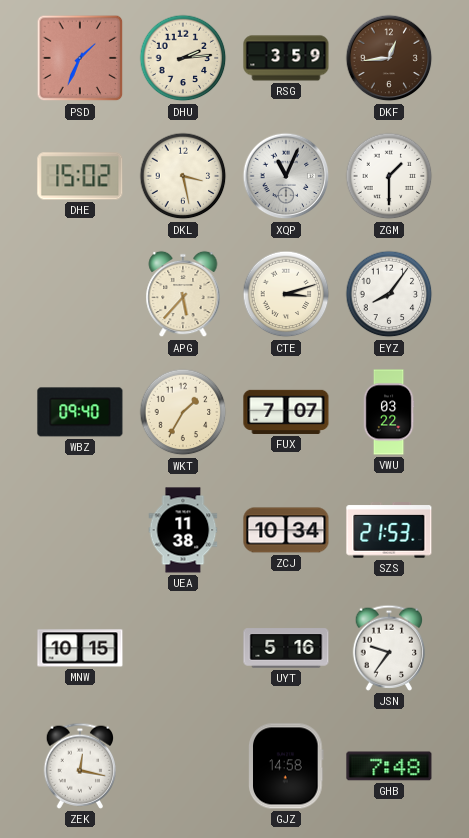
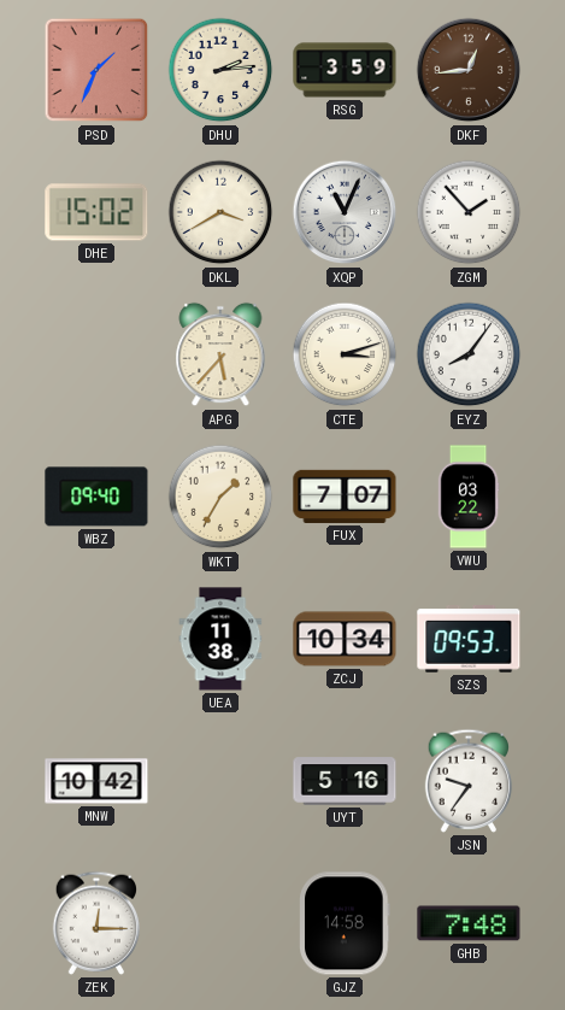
DKL: 3:28 -> 3:40
ZGM: 1:30 -> 1:53
SZS: 21:53 -> 09:53
MNW: 10:15 -> 10:42
ZEK: 12:17 -> 12:15
